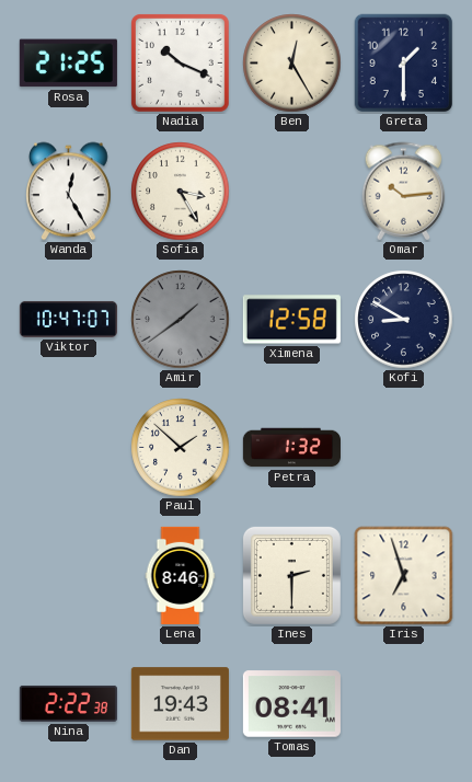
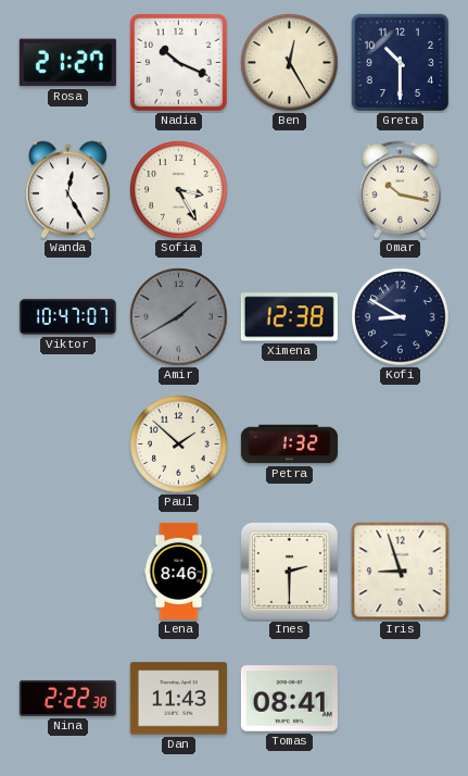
Rosa: 21:25 -> 21:27
Greta: 1:30 -> 10:30
Omar: 10:14 -> 10:17
Amir: 1:39 -> 1:40
Ximena: 12:58 -> 12:38
Iris: 6:57 -> 8:57
Dan: 19:43 -> 11:43
